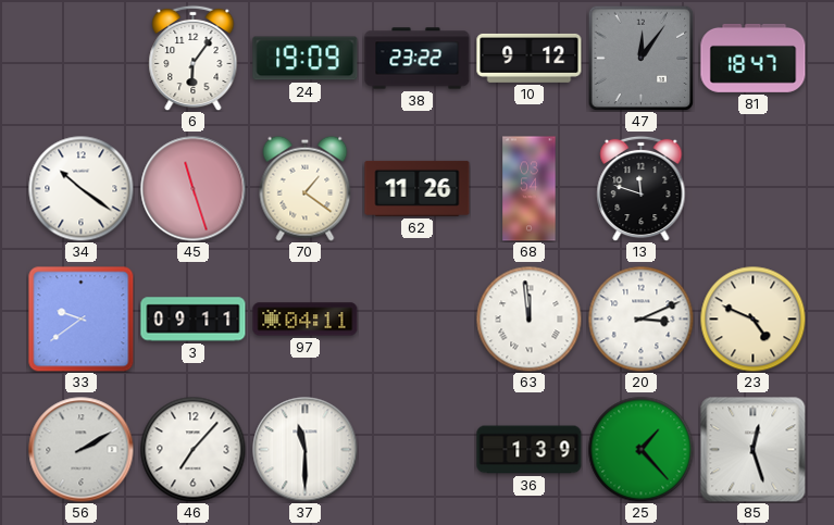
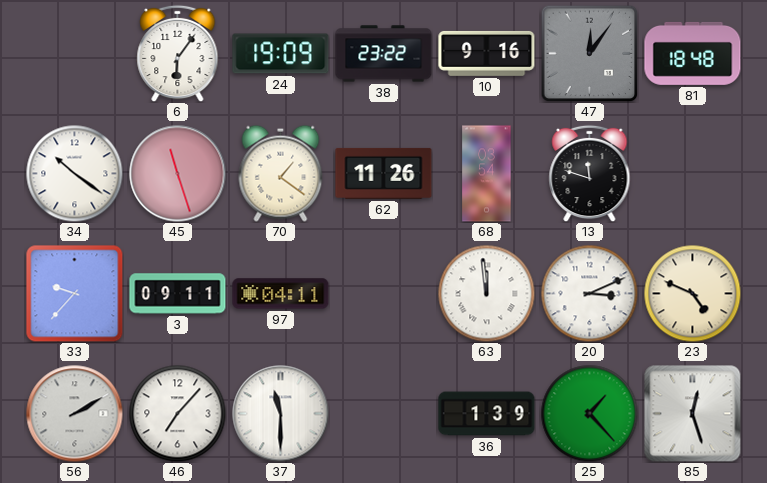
10: 9:12 -> 9:16
81: 18:47 -> 18:48
33: 9:39 -> 9:37
